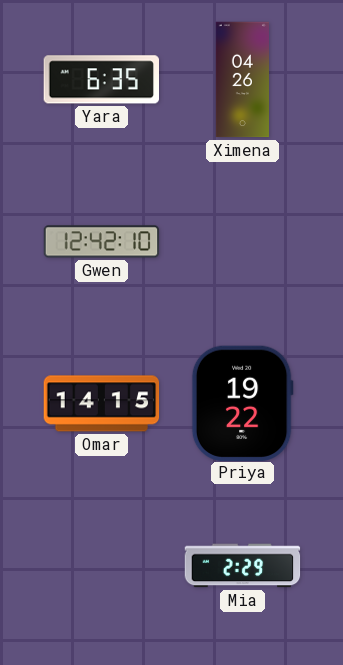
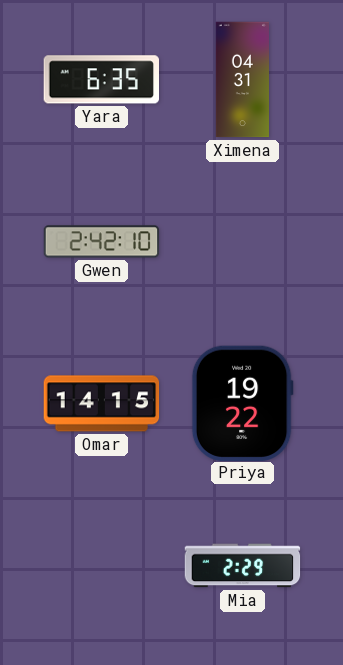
Ximena: 04:26 -> 04:31
Gwen: 12:42 -> 2:42
